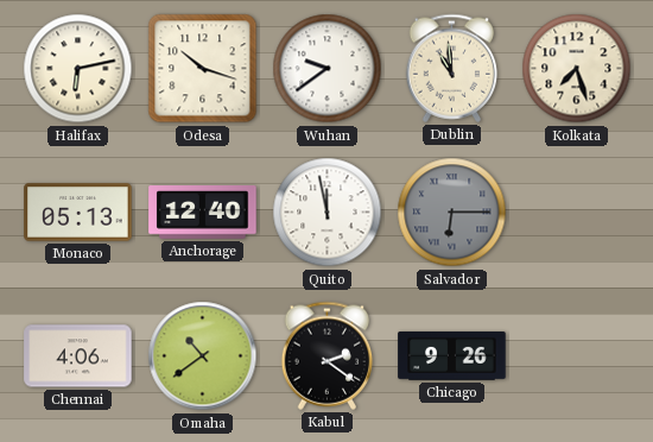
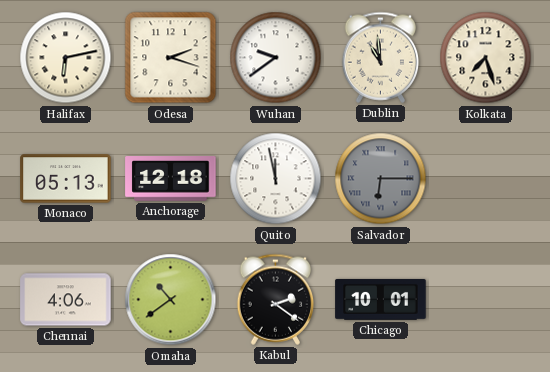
Odesa: 10:18 -> 2:18
Anchorage: 12:40 -> 12:18
Chicago: 9:26 -> 10:01
